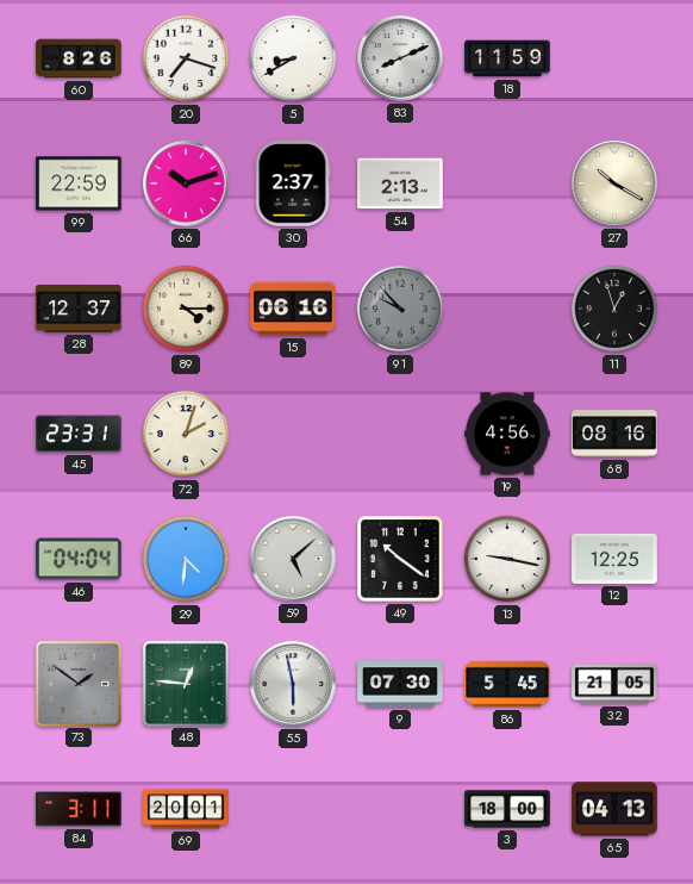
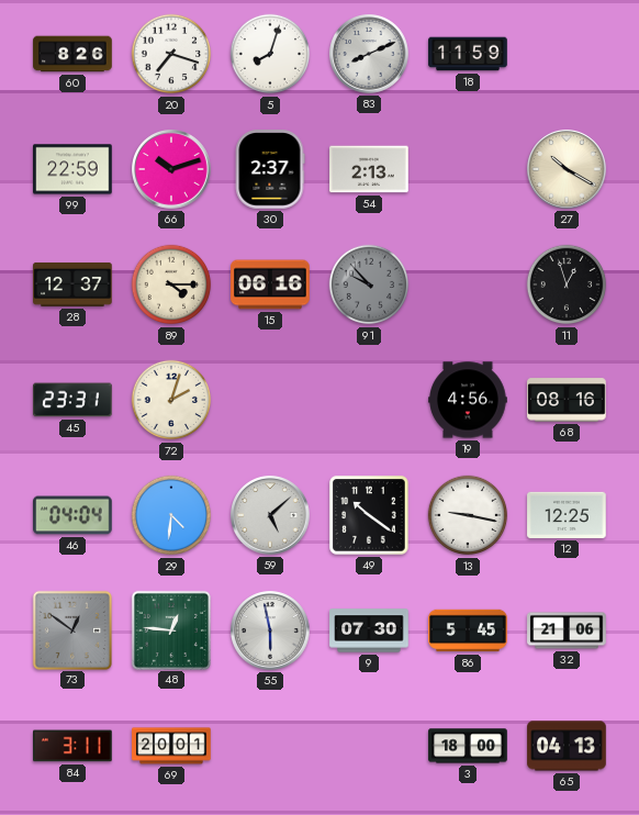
5: 8:40 -> 8:03
73: 1:51 -> 12:51
32: 21:05 -> 21:06
